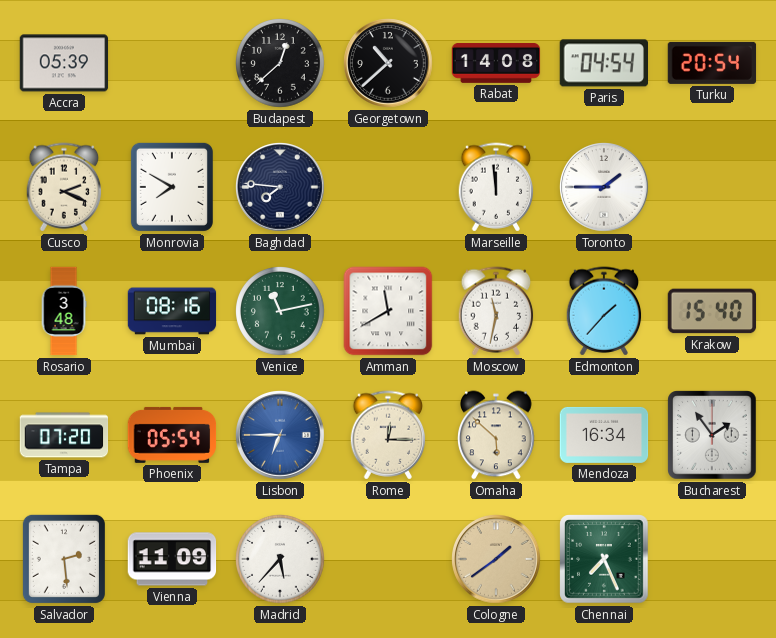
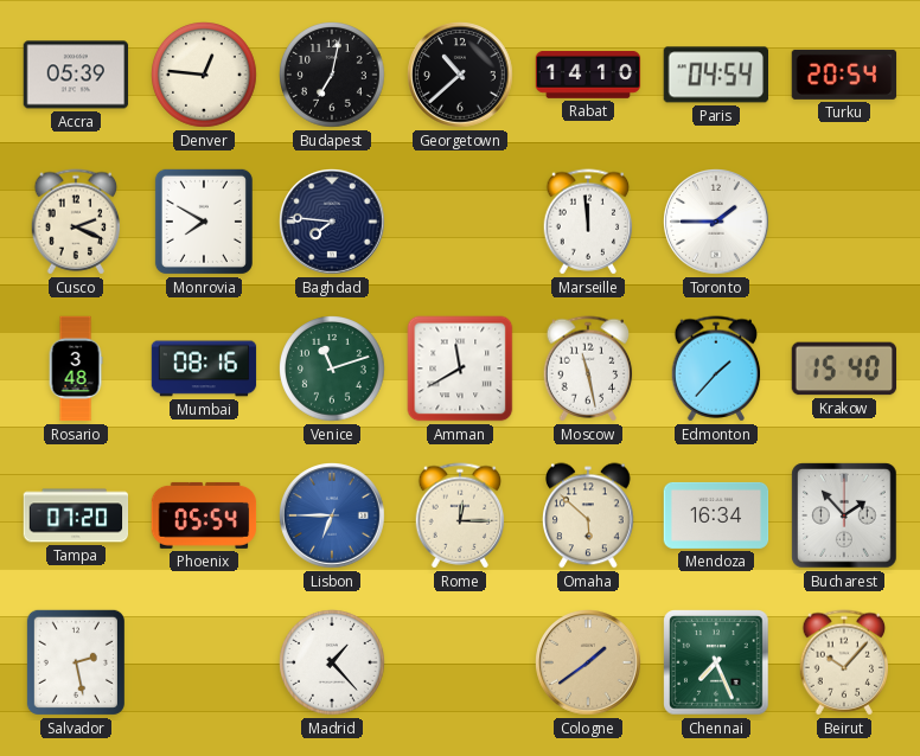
Denver: none -> 12:46
Budapest: 12:38 -> 7:02
Rabat: 14:08 -> 14:10
Venice: 11:13 -> 11:12
Moscow: 11:32 -> 11:28
Bucharest: 1:54 -> 1:53
Salvador: 2:29 -> 2:28
Vienna: 11:09 -> none
Madrid: 5:37 -> 1:23
Beirut: none -> 10:07
